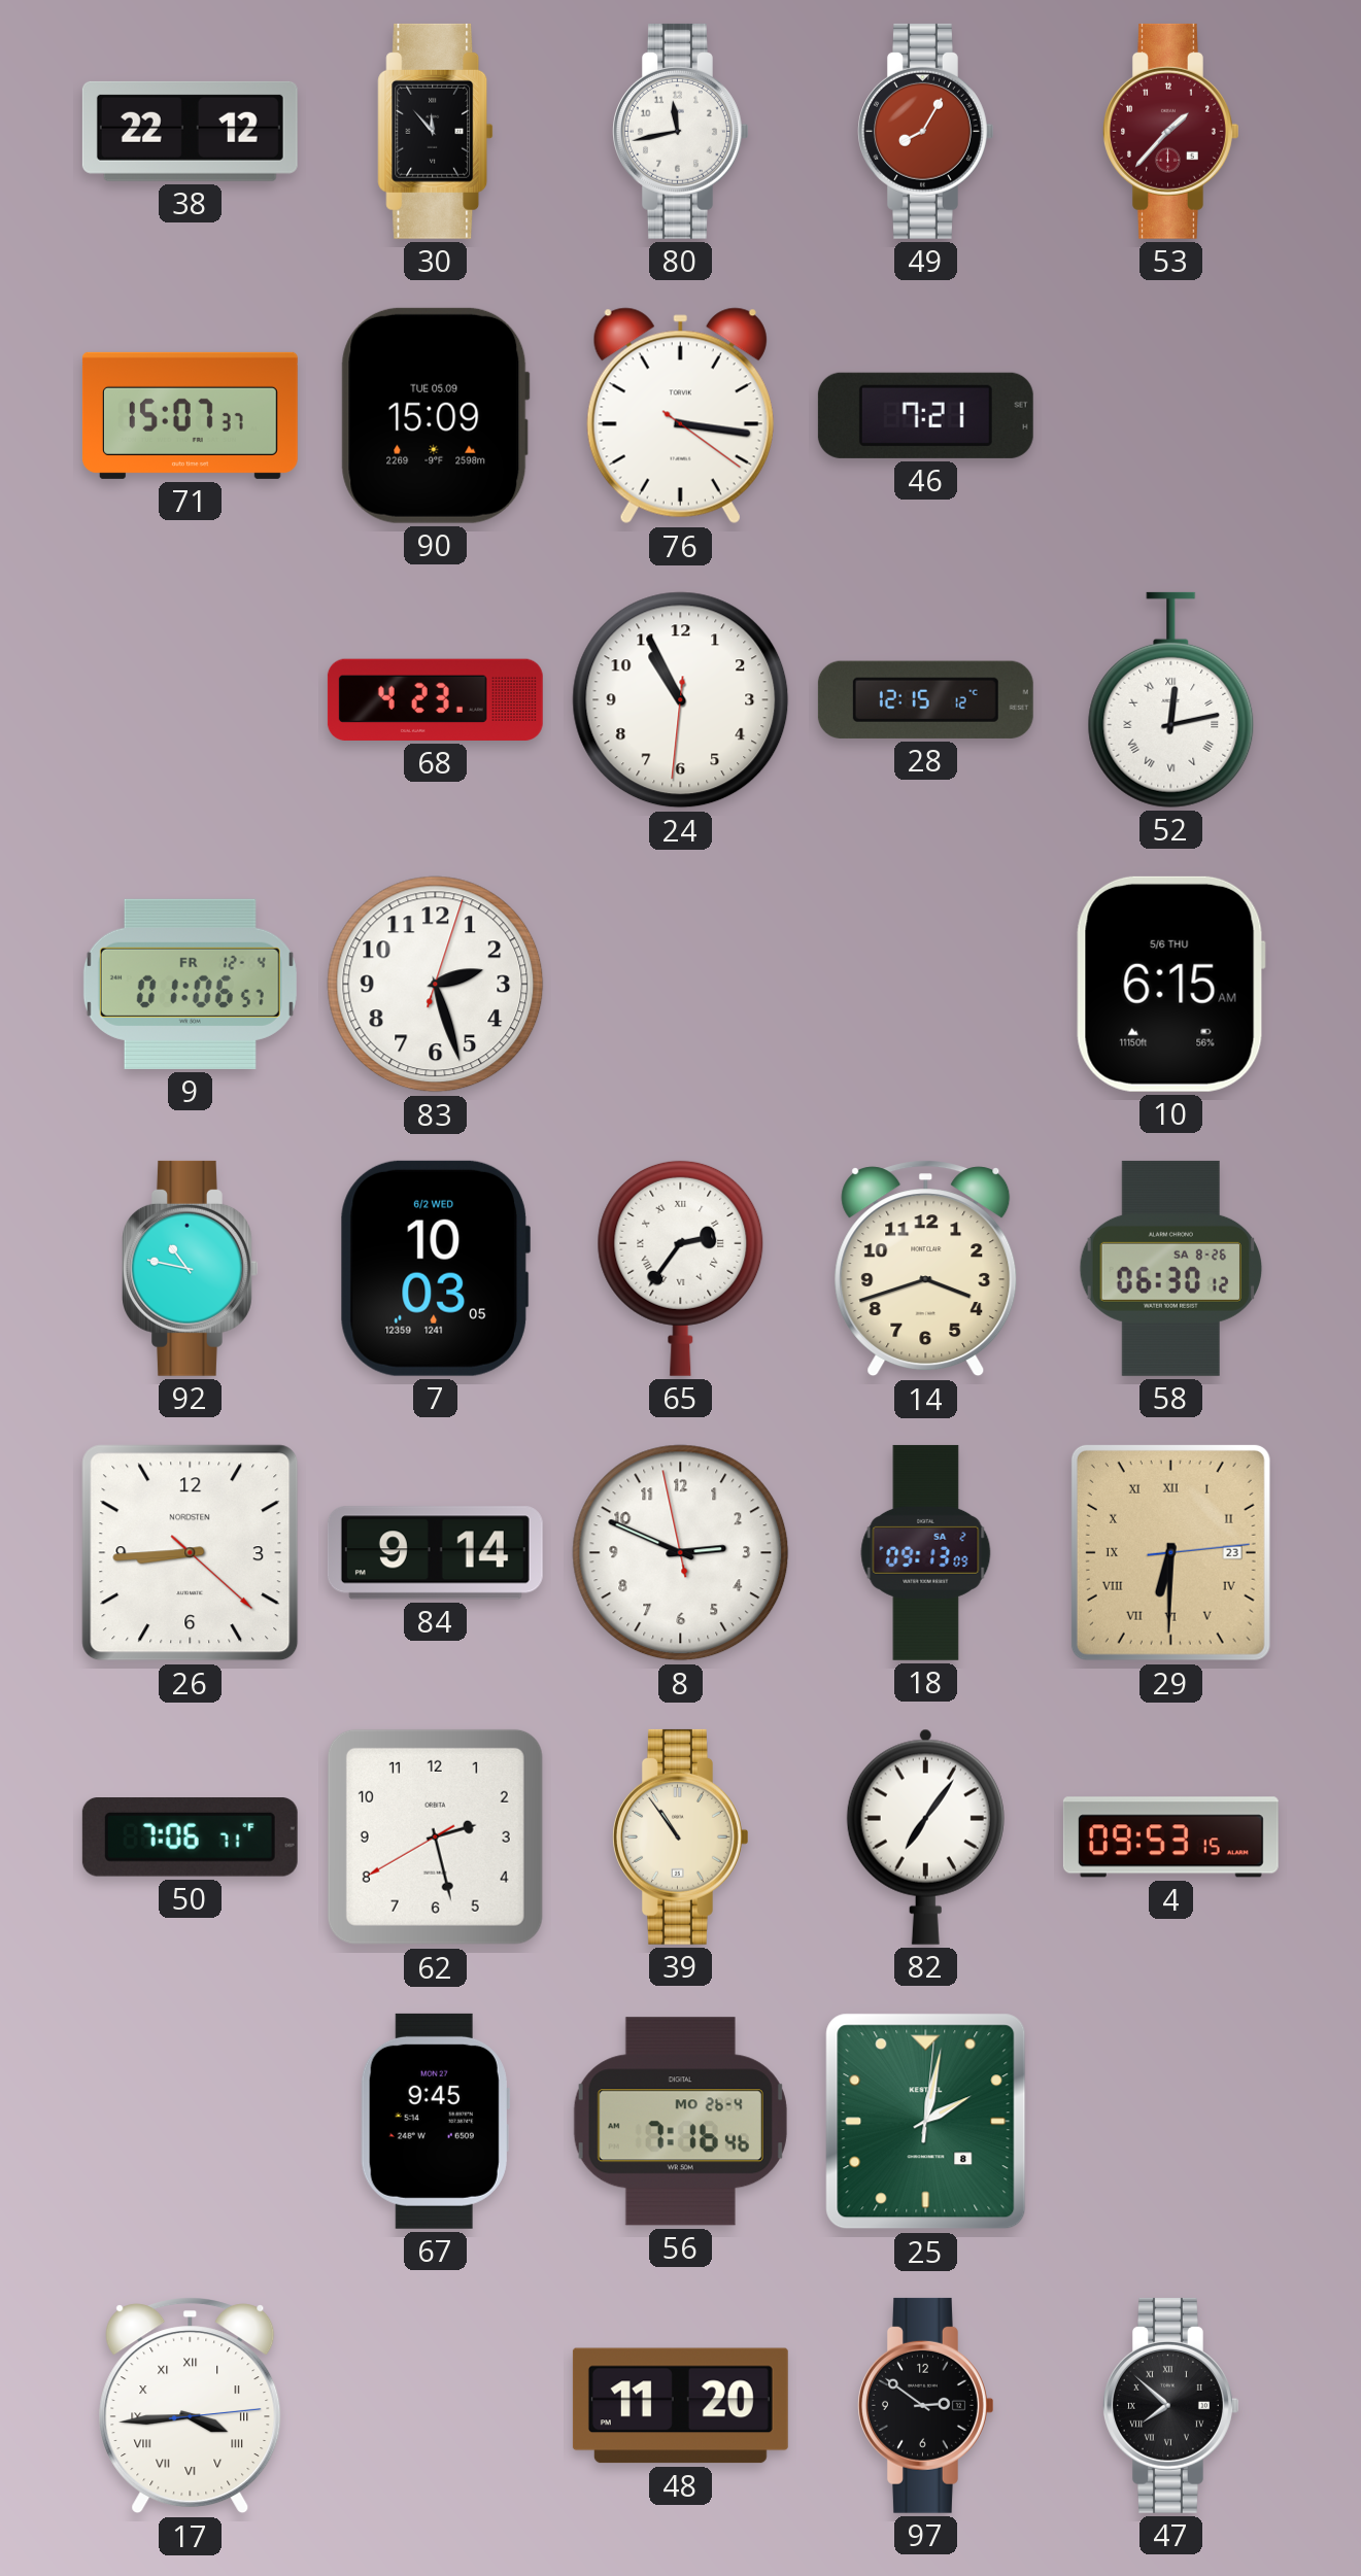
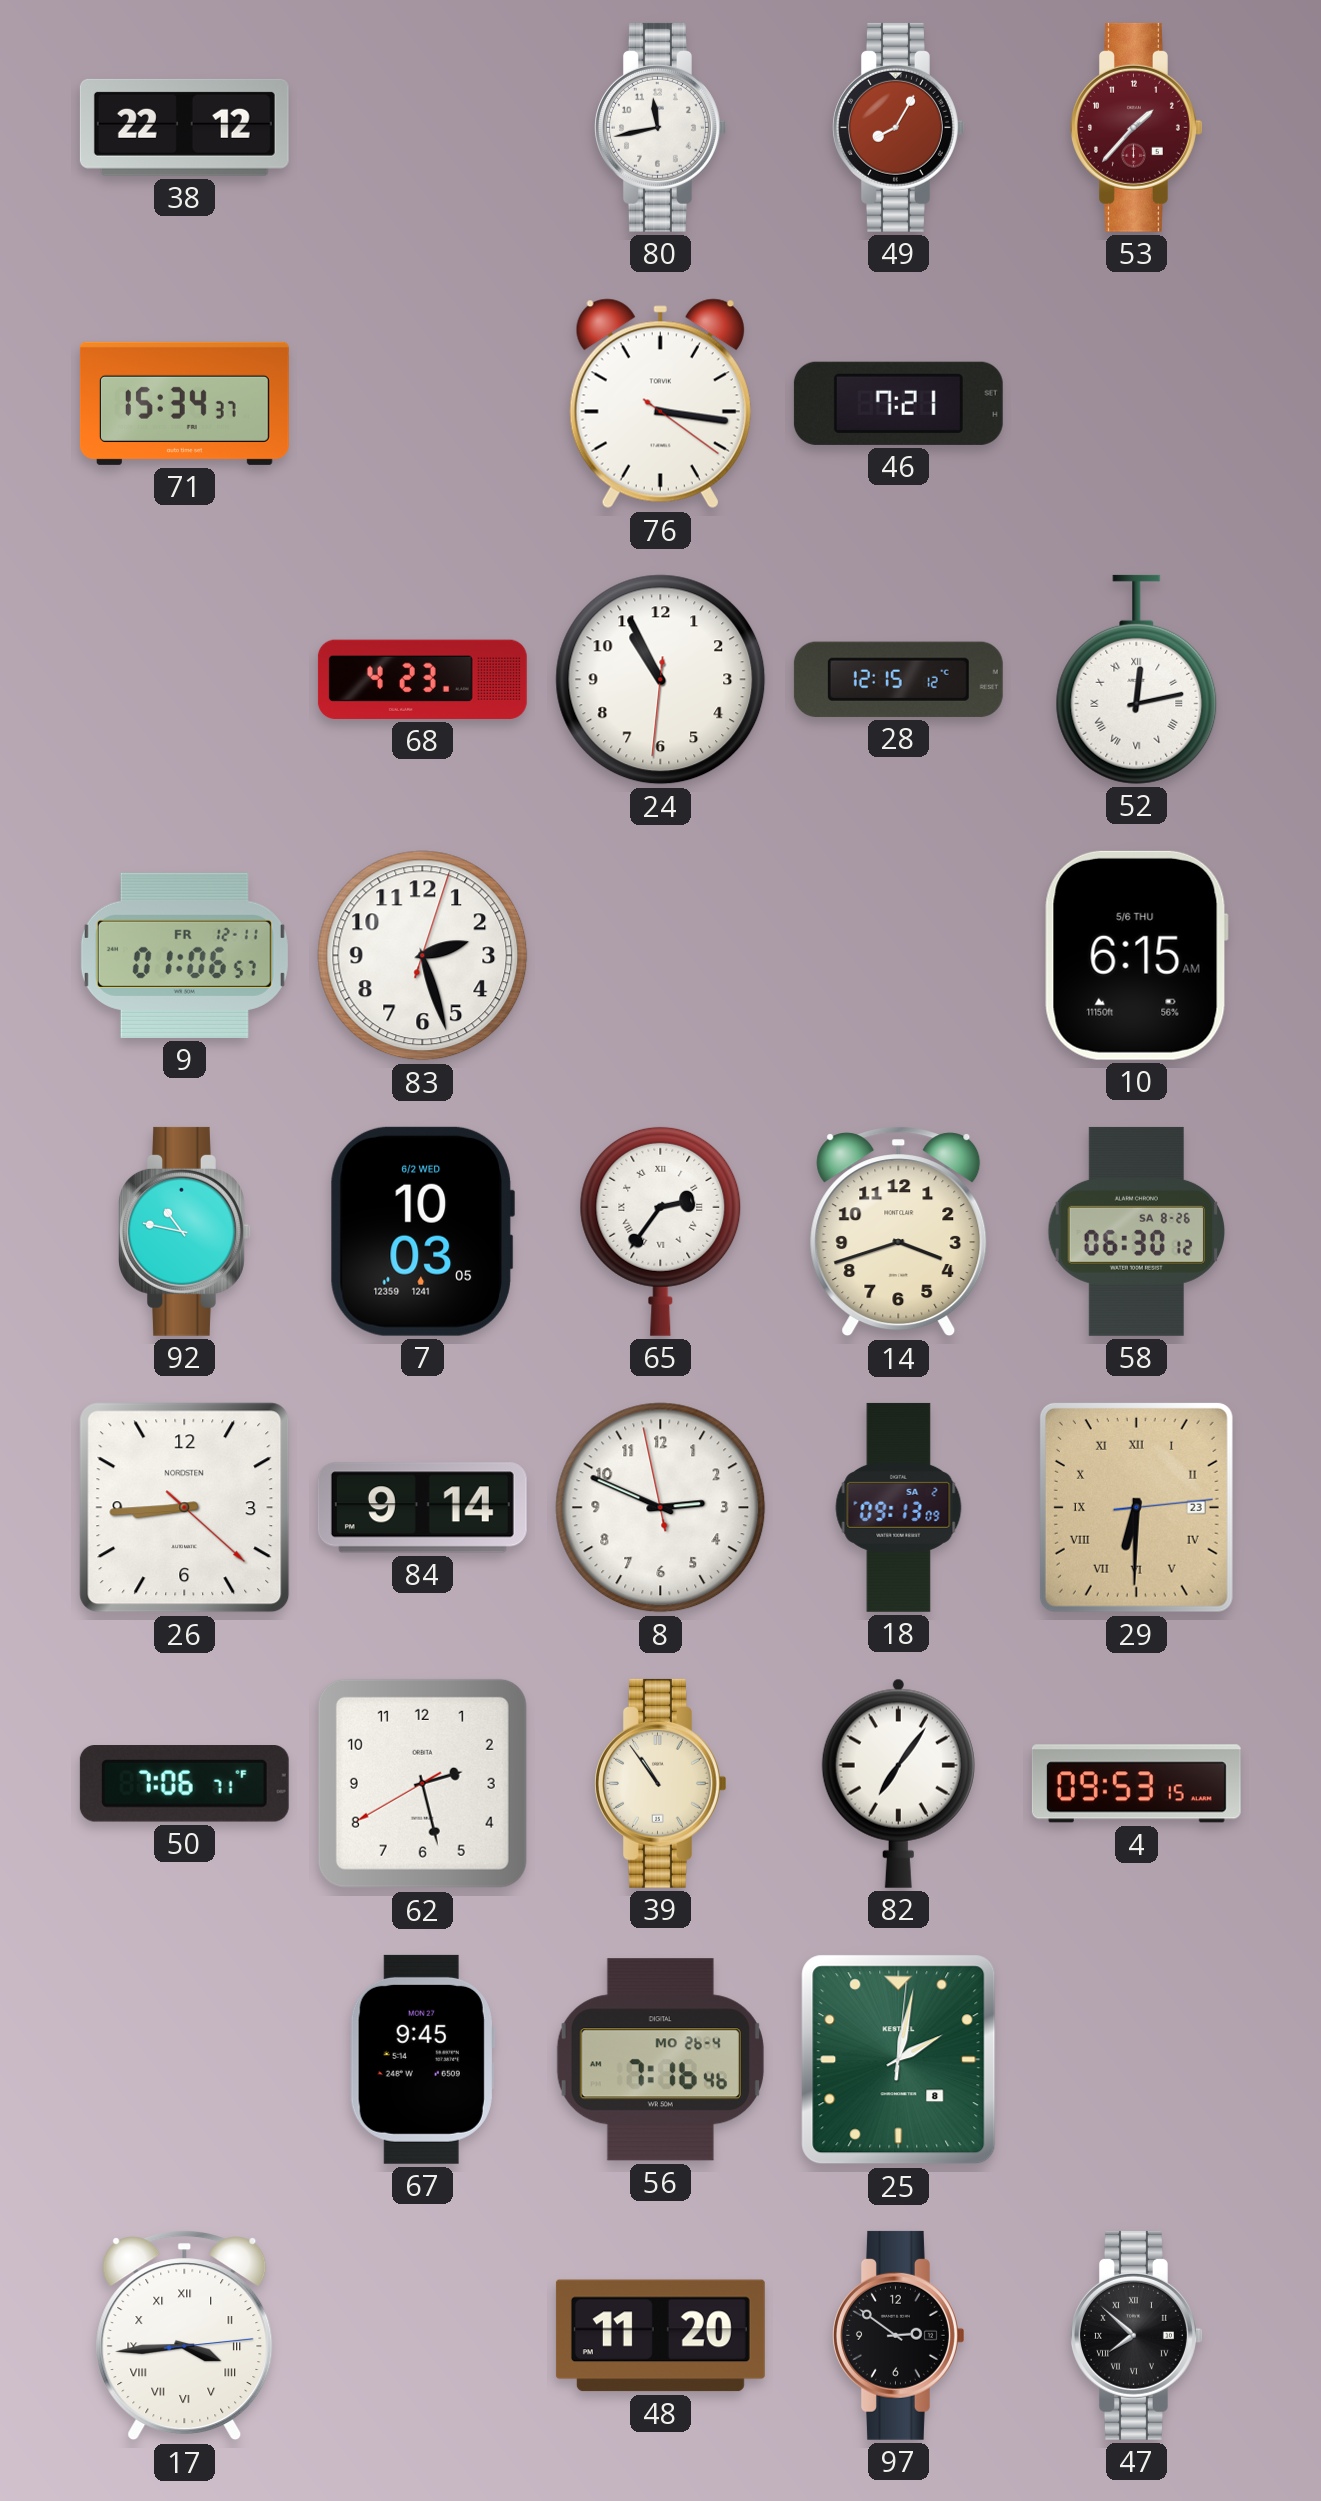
30: 11:53 -> none
71: 15:07 -> 15:34
90: 15:09 -> none
9 date: FR 12-4 -> FR 12-11
